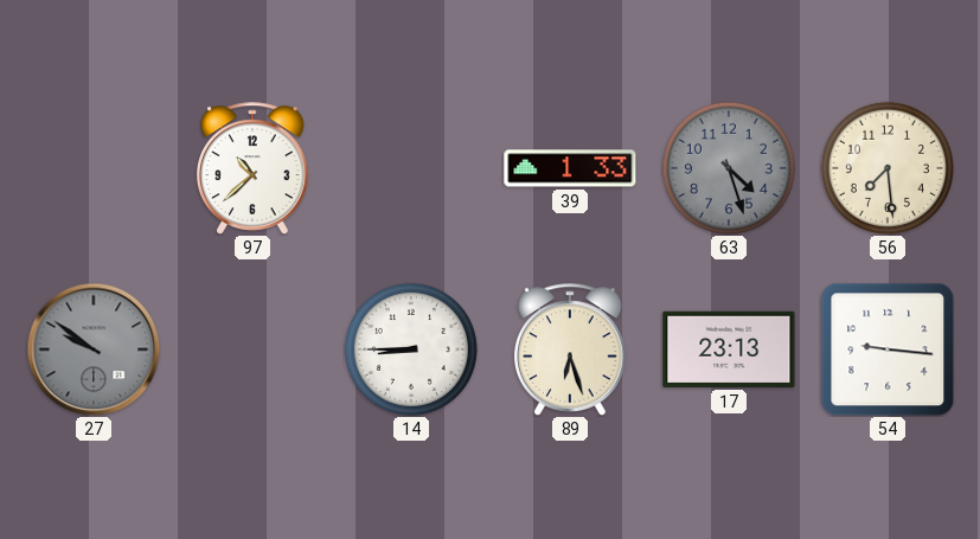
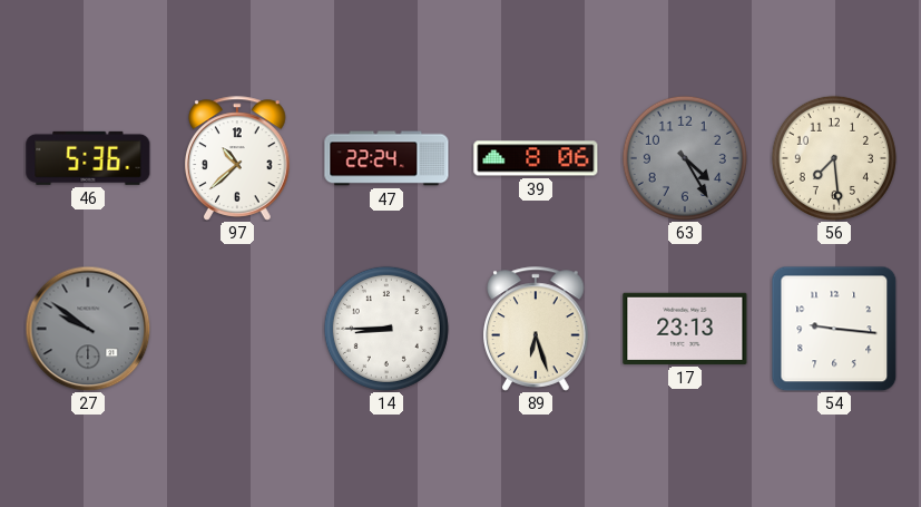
46: none -> 5:36
47: none -> 22:24
39: 1:33 -> 8:06
63: 4:27 -> 4:25
